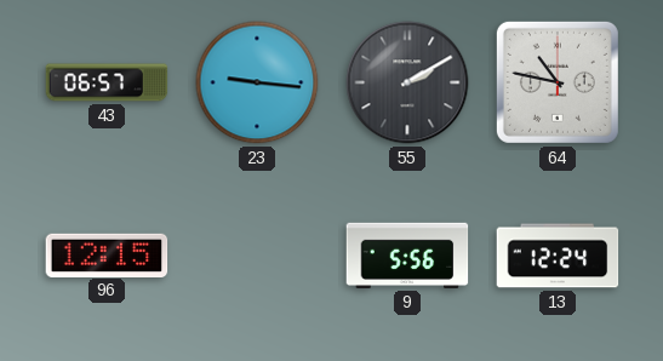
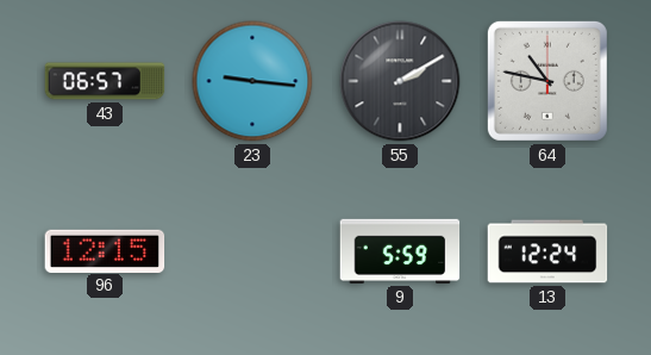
9: 5:56 -> 5:59
